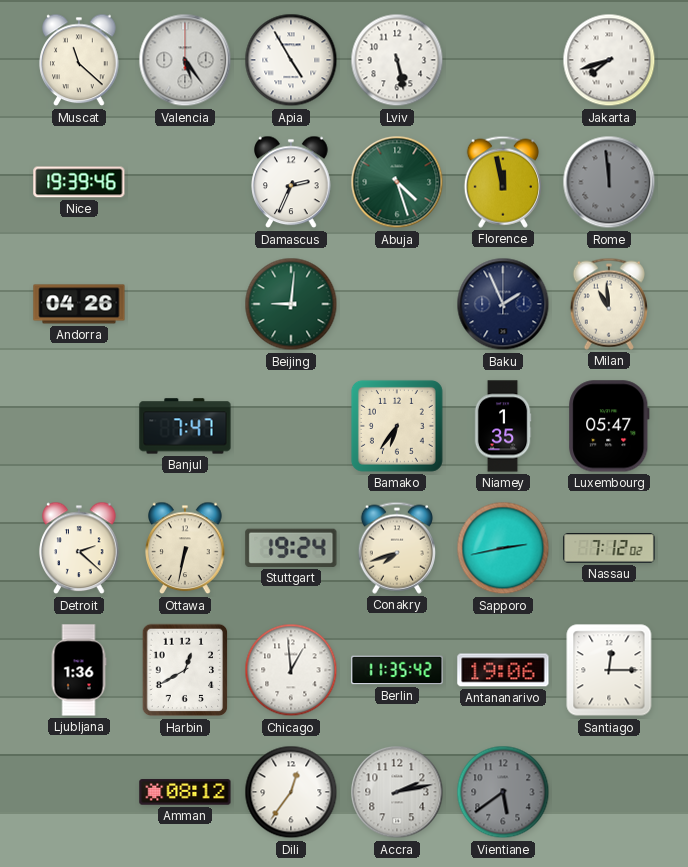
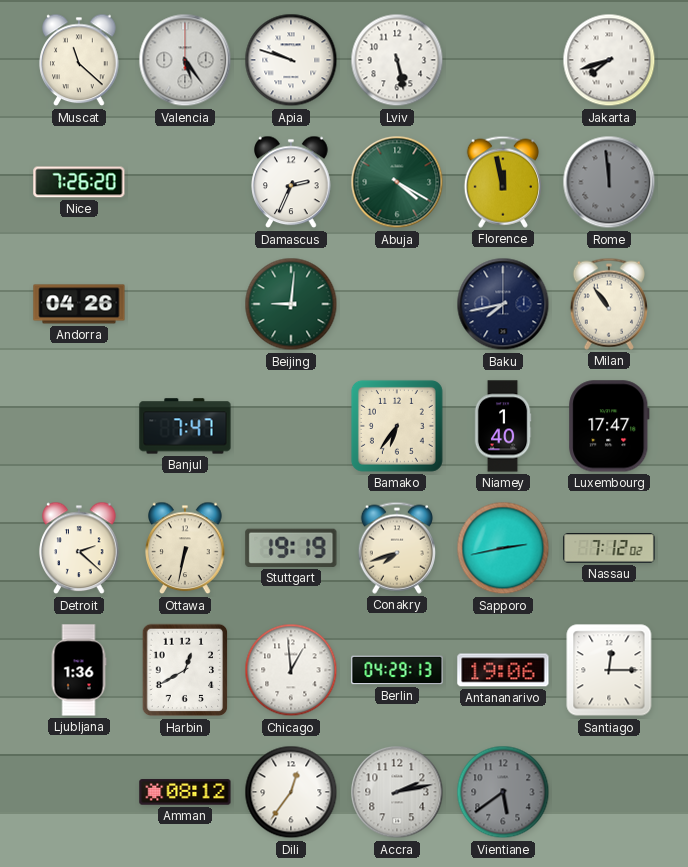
Apia: 4:55 -> 9:48
Nice: 19:39 -> 7:26
Abuja: 4:27 -> 4:20
Baku: 1:56 -> 7:43
Milan: 10:59 -> 10:54
Niamey: 1:35 -> 1:40
Luxembourg: 05:47 -> 17:47
Stuttgart: 19:24 -> 19:19
Berlin: 11:35 -> 04:29
